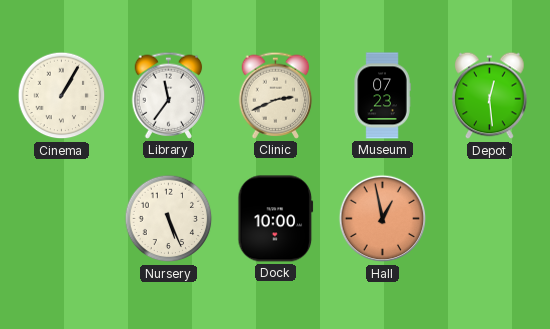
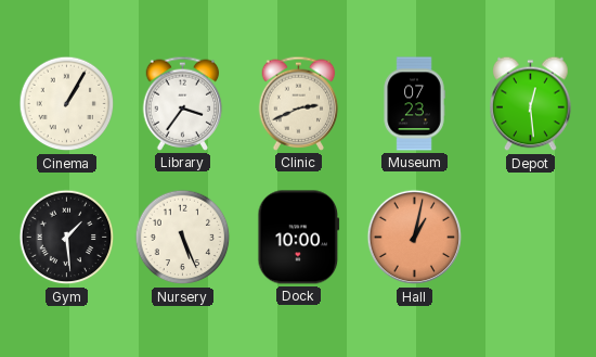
Library: 11:36 -> 3:36
Gym: none -> 1:29
Hall: 12:58 -> 1:02
